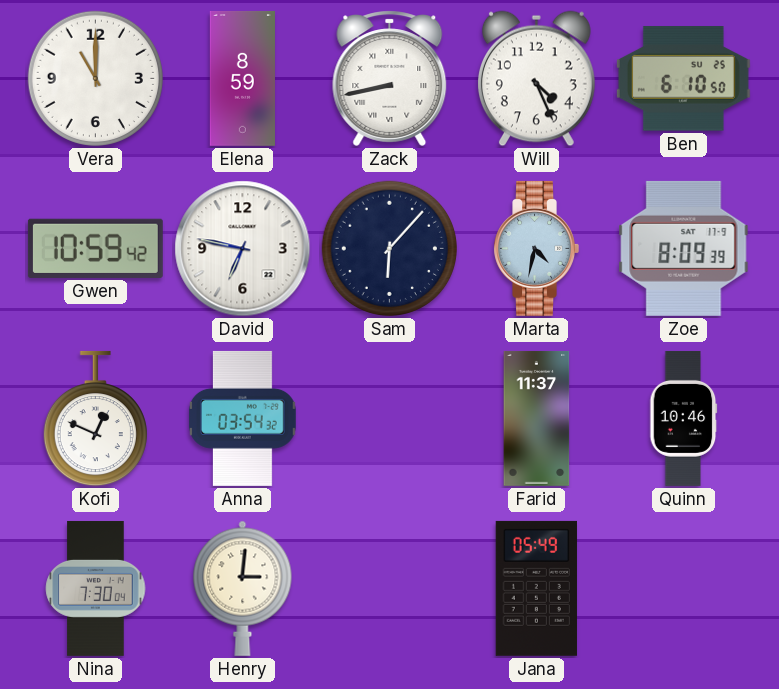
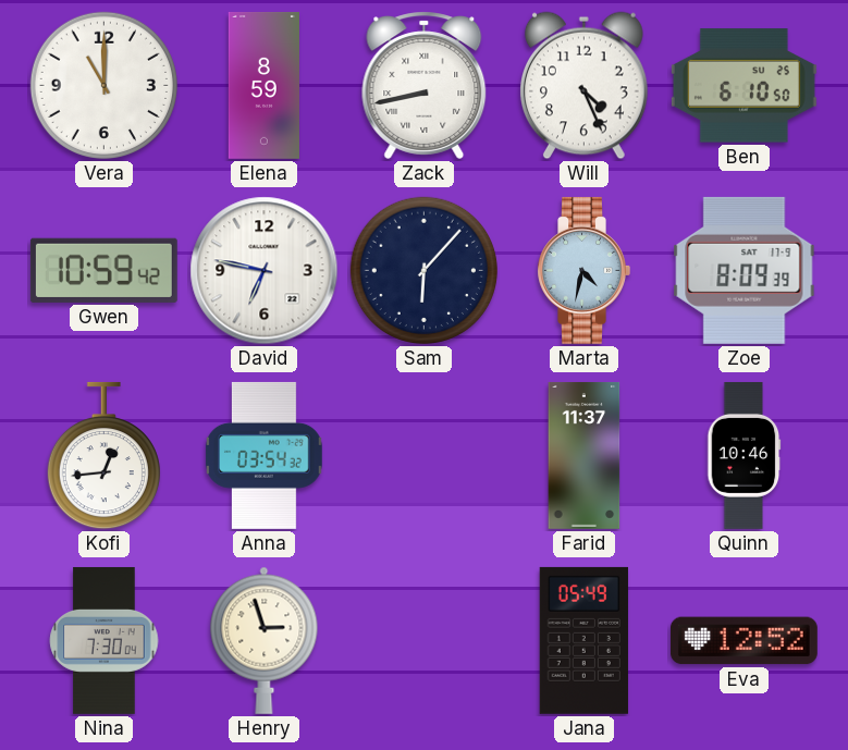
Kofi: 12:49 -> 12:44
Henry: 3:01 -> 2:57
Eva: none -> 12:52
